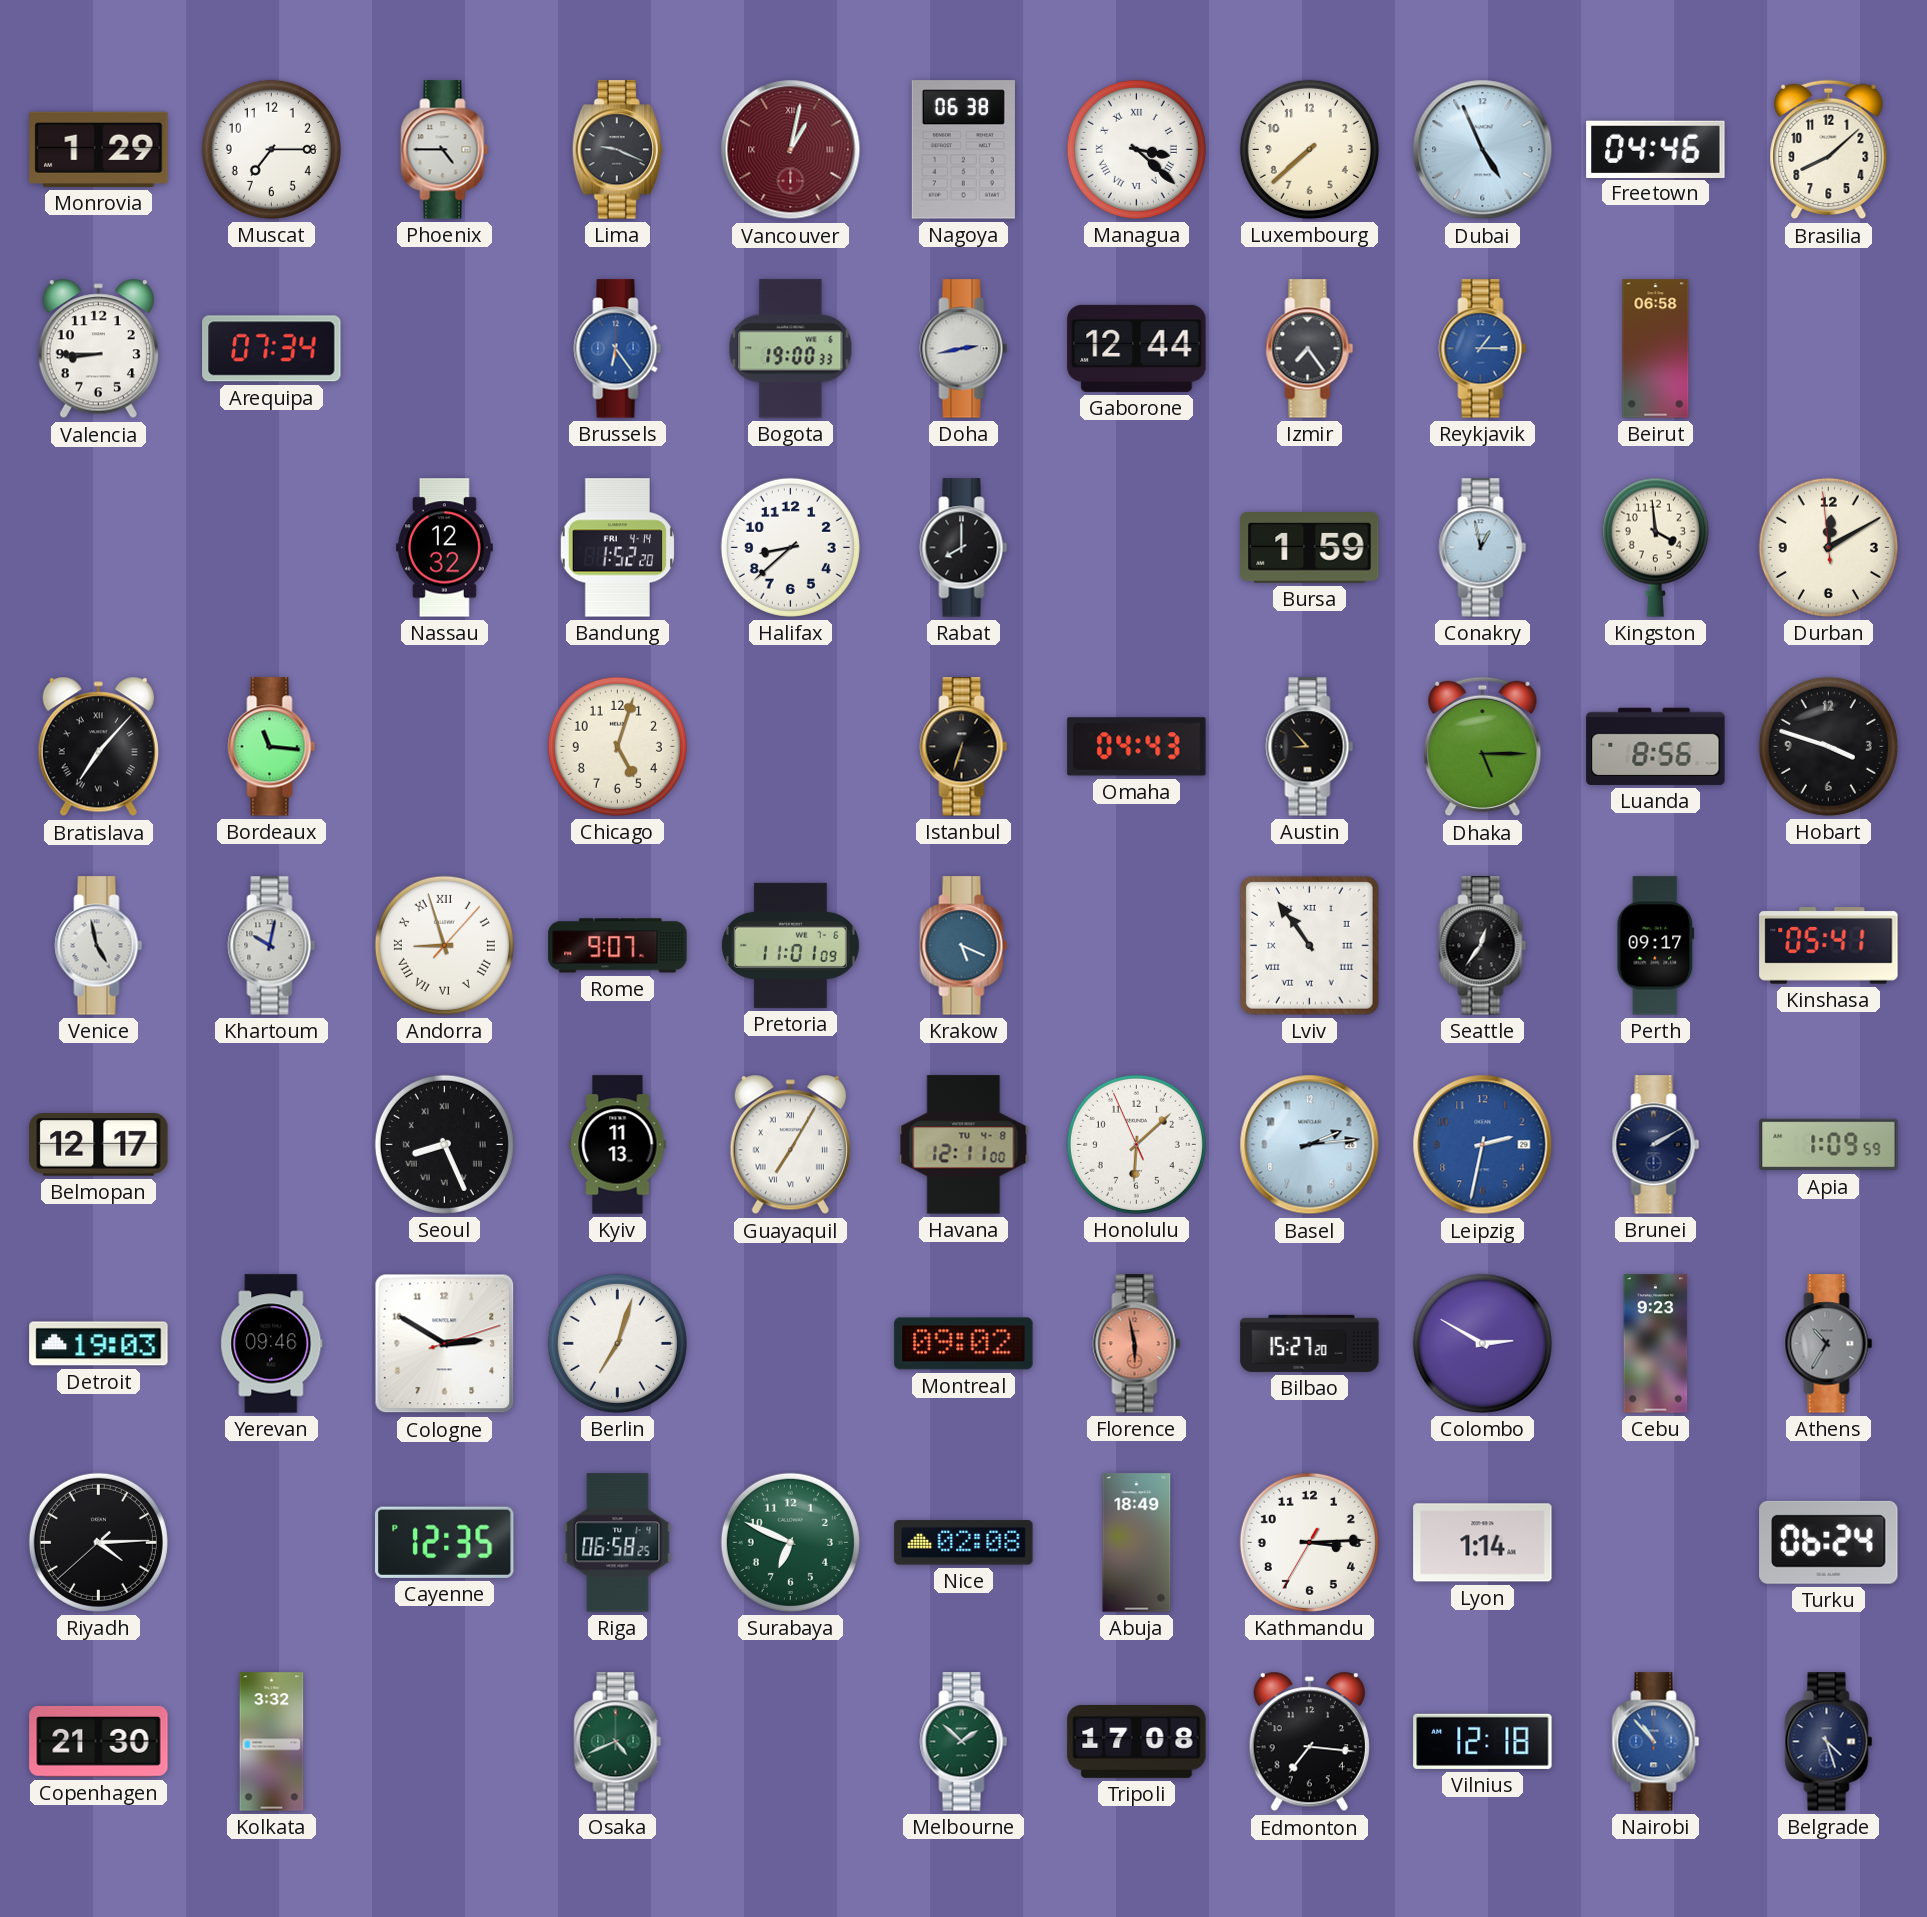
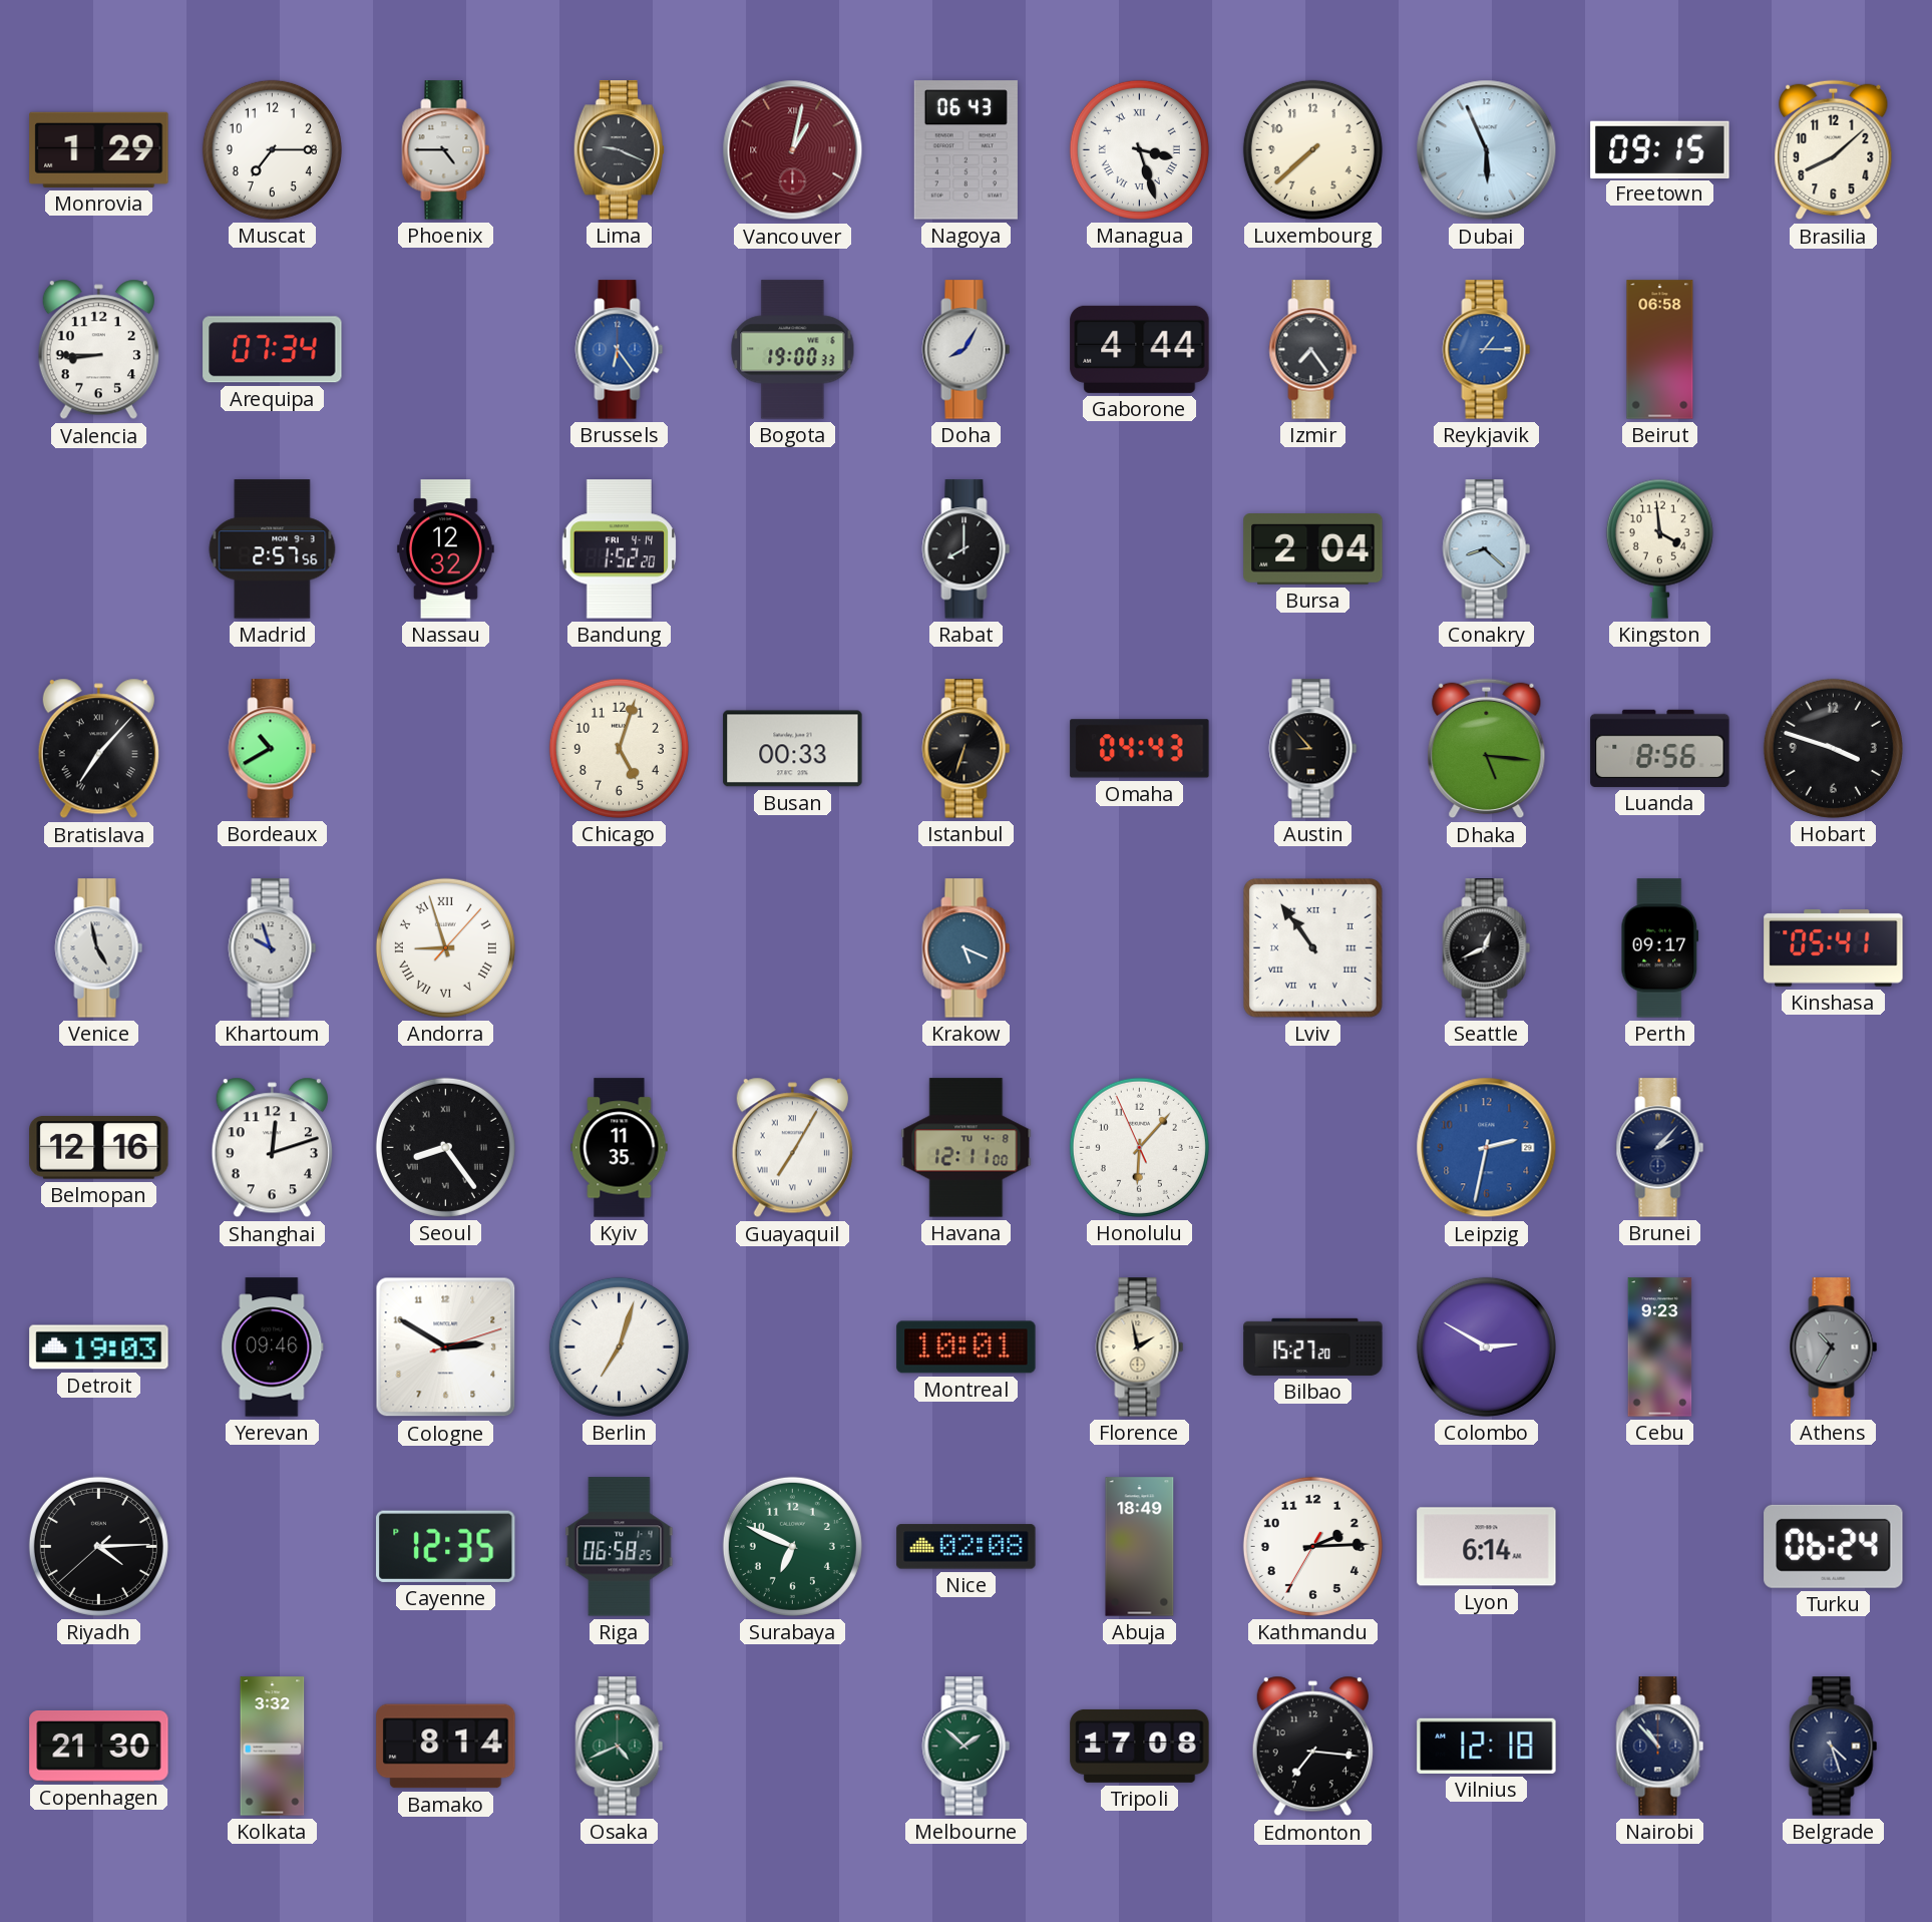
Nagoya: 06:38 -> 06:43
Managua: 3:22 -> 3:27
Dubai: 4:56 -> 5:56
Freetown: 04:46 -> 09:15
Doha: 2:43 -> 8:05
Gaborone: 12:44 -> 4:44
Madrid: none -> 2:57
Halifax: 8:38 -> none
Bursa: 1:59 -> 2:04
Conakry: 12:58 -> 8:22
Durban: 12:09 -> none
Bordeaux: 11:16 -> 10:40
Busan: none -> 00:33
Dhaka: 5:15 -> 5:16
Khartoum: 10:02 -> 9:57
Rome: 9:07 -> none
Pretoria: 11:01 -> none
Seattle: 12:36 -> 12:41
Belmopan: 12:17 -> 12:16
Shanghai: none -> 12:12
Seoul: 8:26 -> 8:24
Kyiv: 11:13 -> 11:35
Honolulu: 6:07 -> 6:06
Basel: 2:14 -> none
Brunei: 2:10 -> 2:07
Apia: 1:09 -> none
Montreal: 09:02 -> 10:01
Florence: 5:58 -> 1:58
Florence dial: salmon -> cream
Kathmandu: 3:14 -> 2:14
Lyon: 1:14 -> 6:14
Bamako: none -> 8:14
Nairobi dial: blue -> navy
